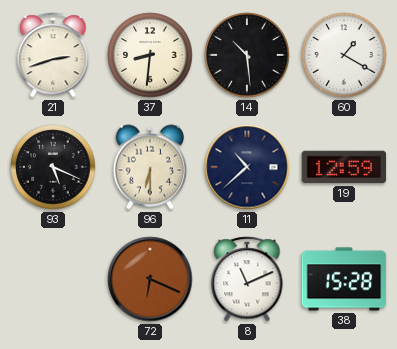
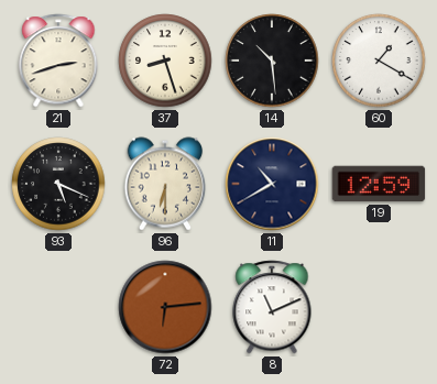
37: 8:31 -> 8:27
11: 10:38 -> 10:40
72: 6:19 -> 6:14
38: 15:28 -> none
